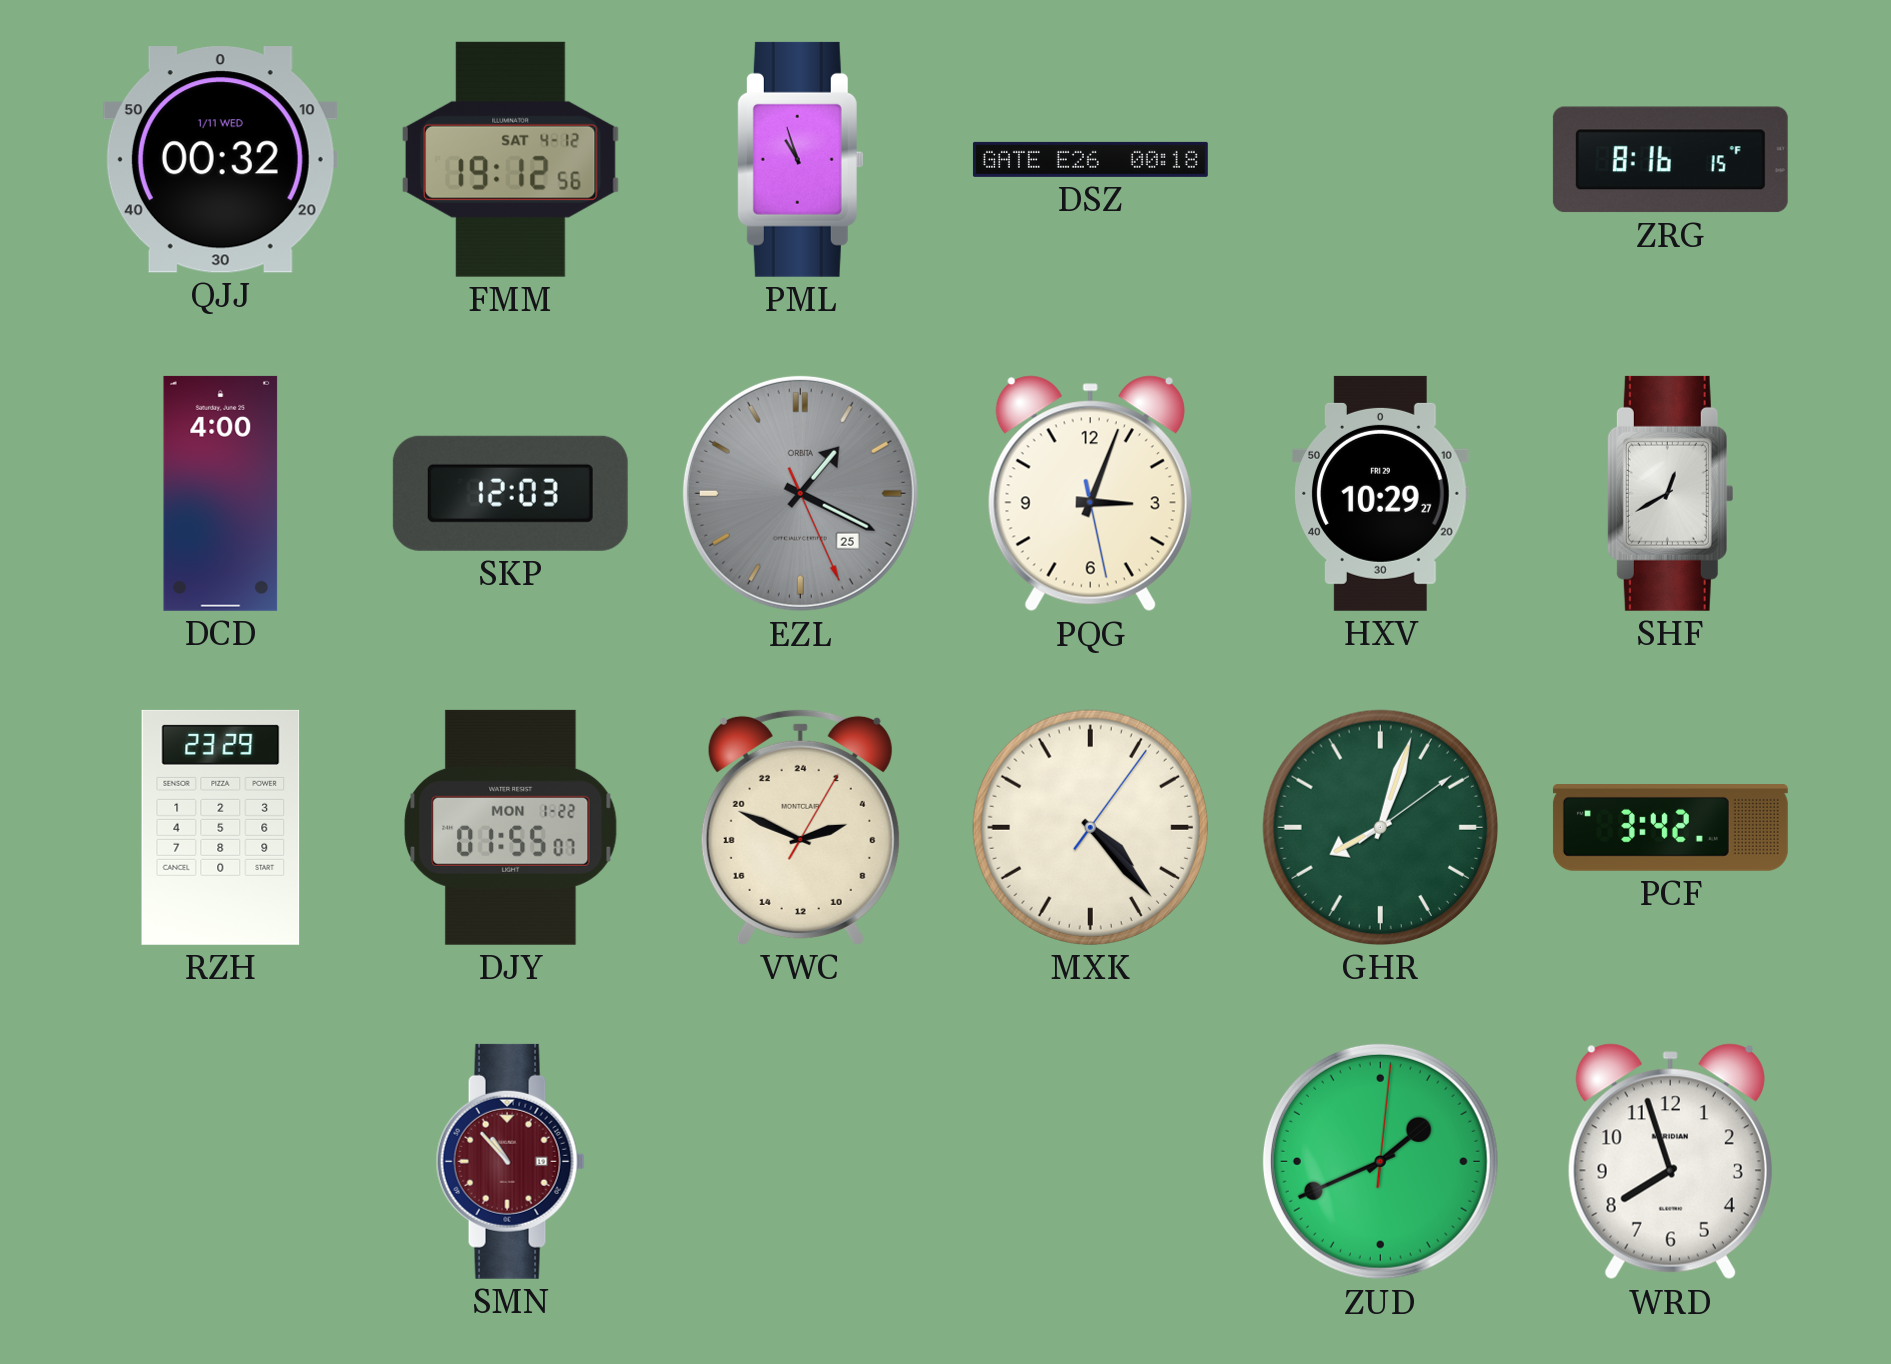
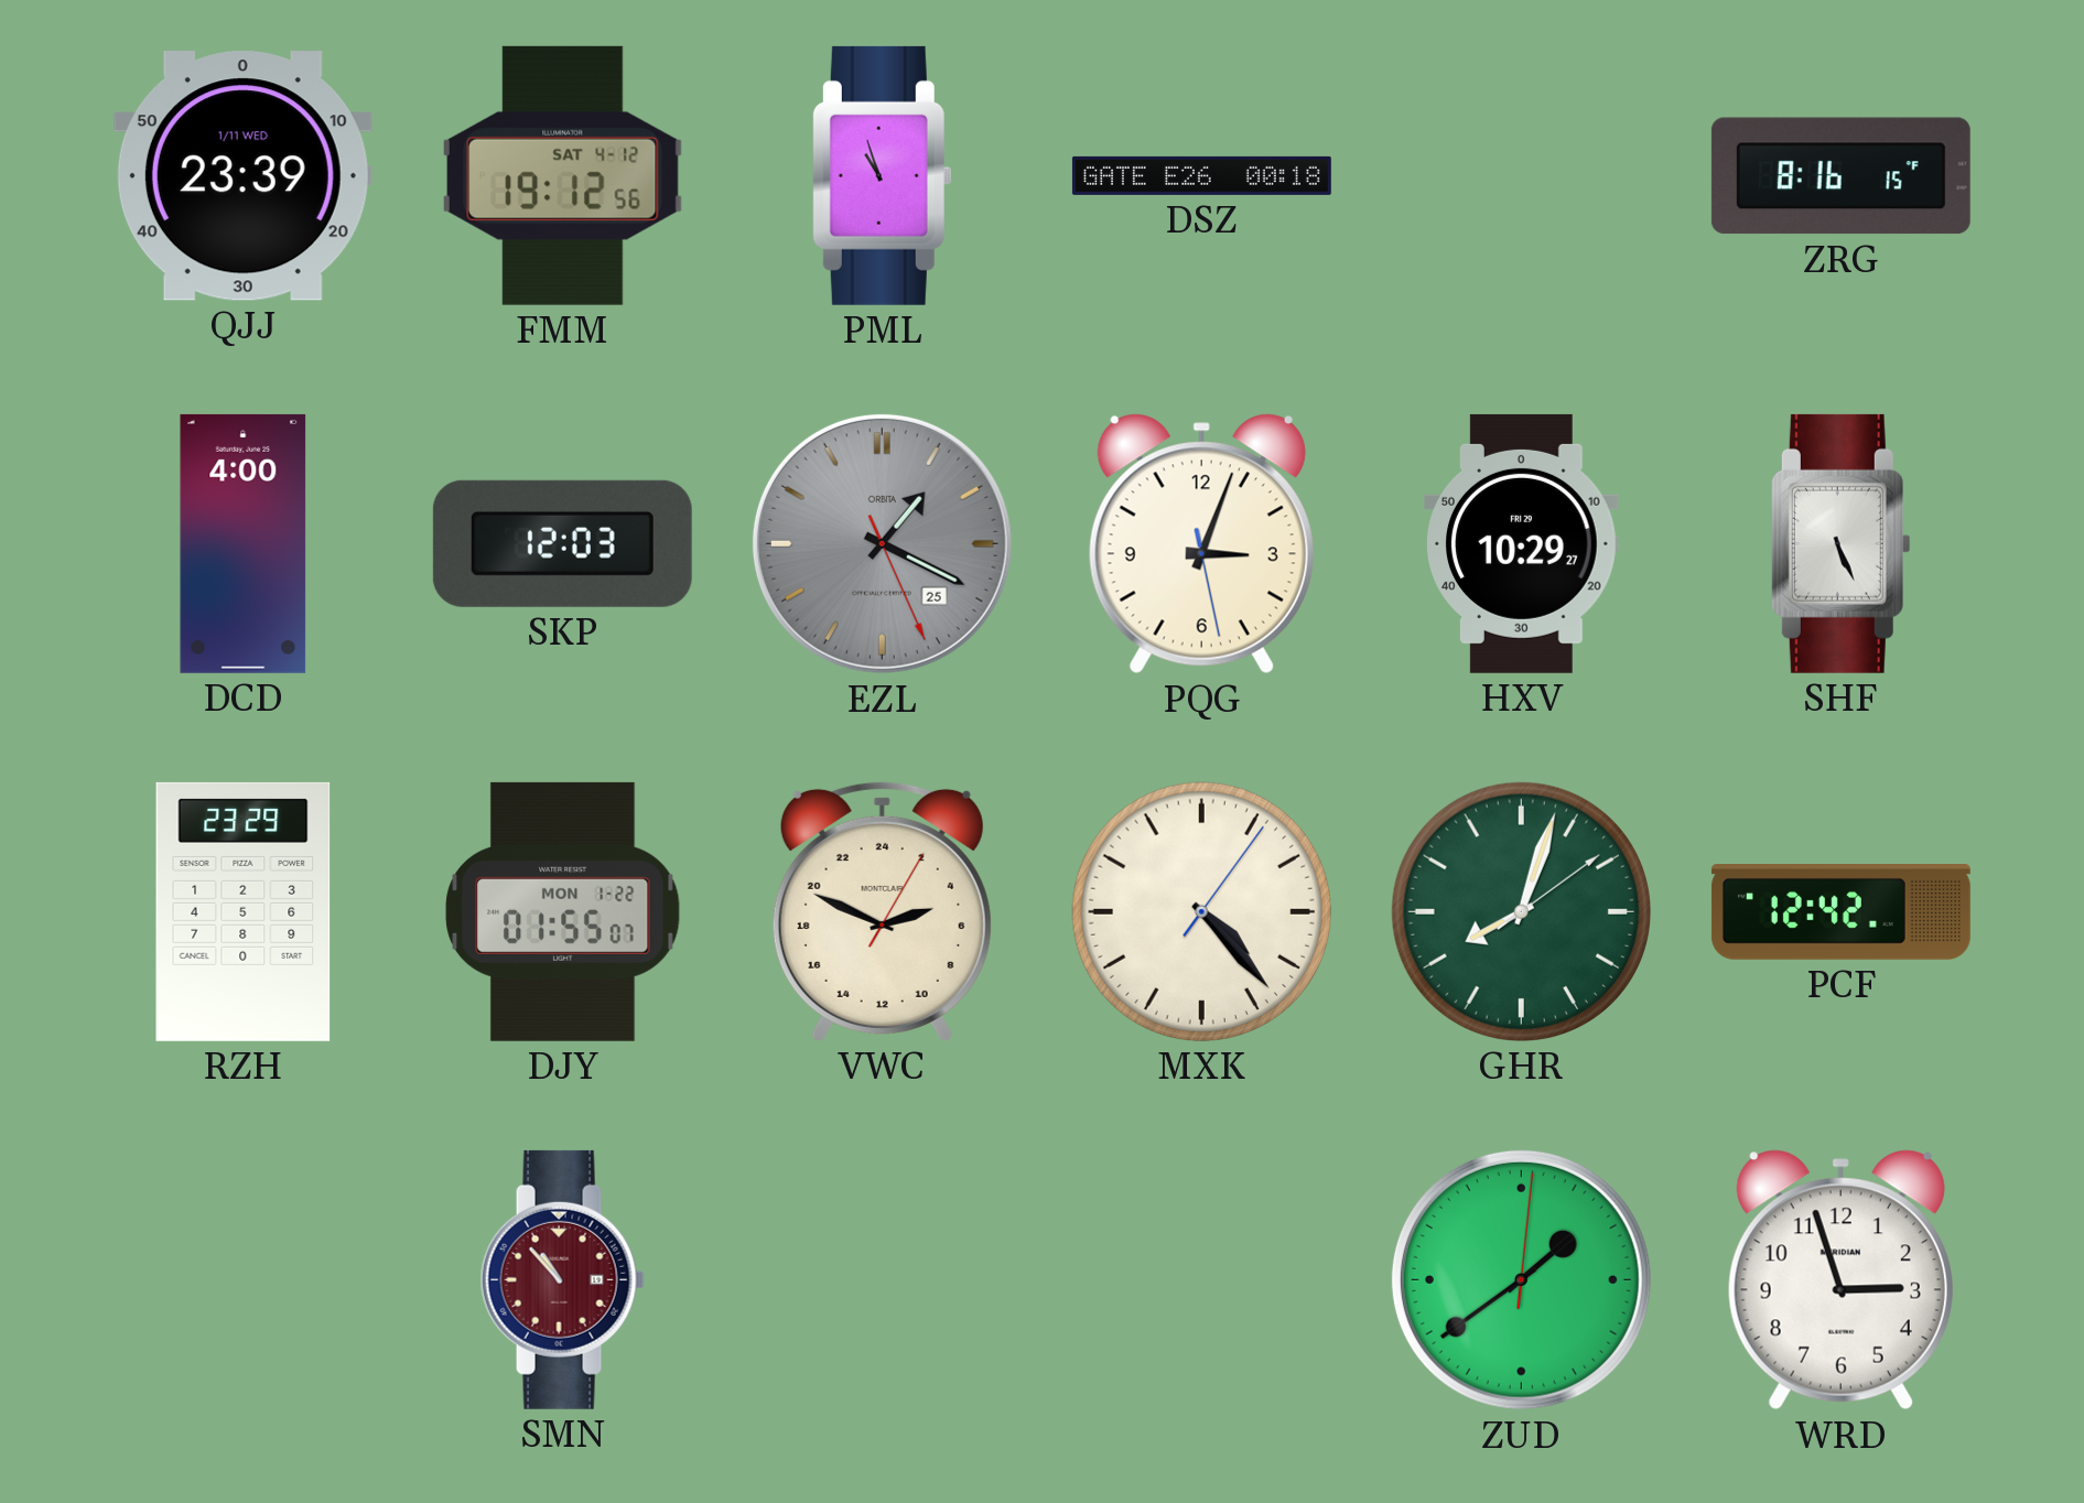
QJJ: 00:32 -> 23:39
SHF: 12:40 -> 5:26
PCF: 3:42 -> 12:42
ZUD: 1:41 -> 1:39
WRD: 7:57 -> 2:57
